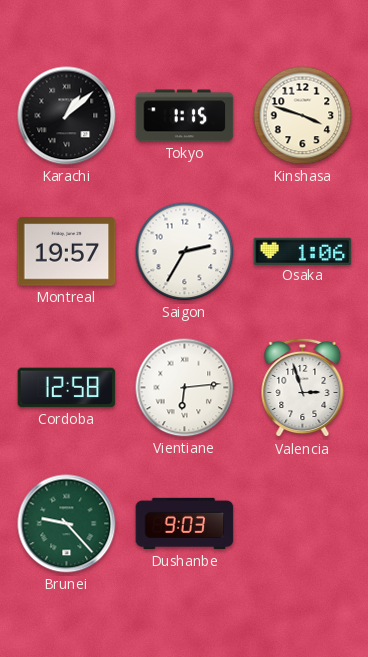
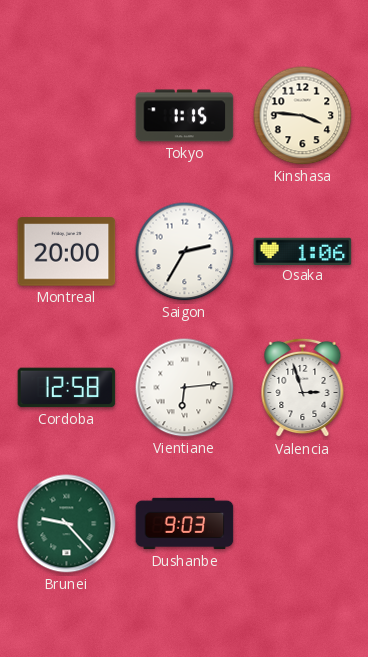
Karachi: 1:08 -> none
Kinshasa: 3:48 -> 3:46
Montreal: 19:57 -> 20:00
